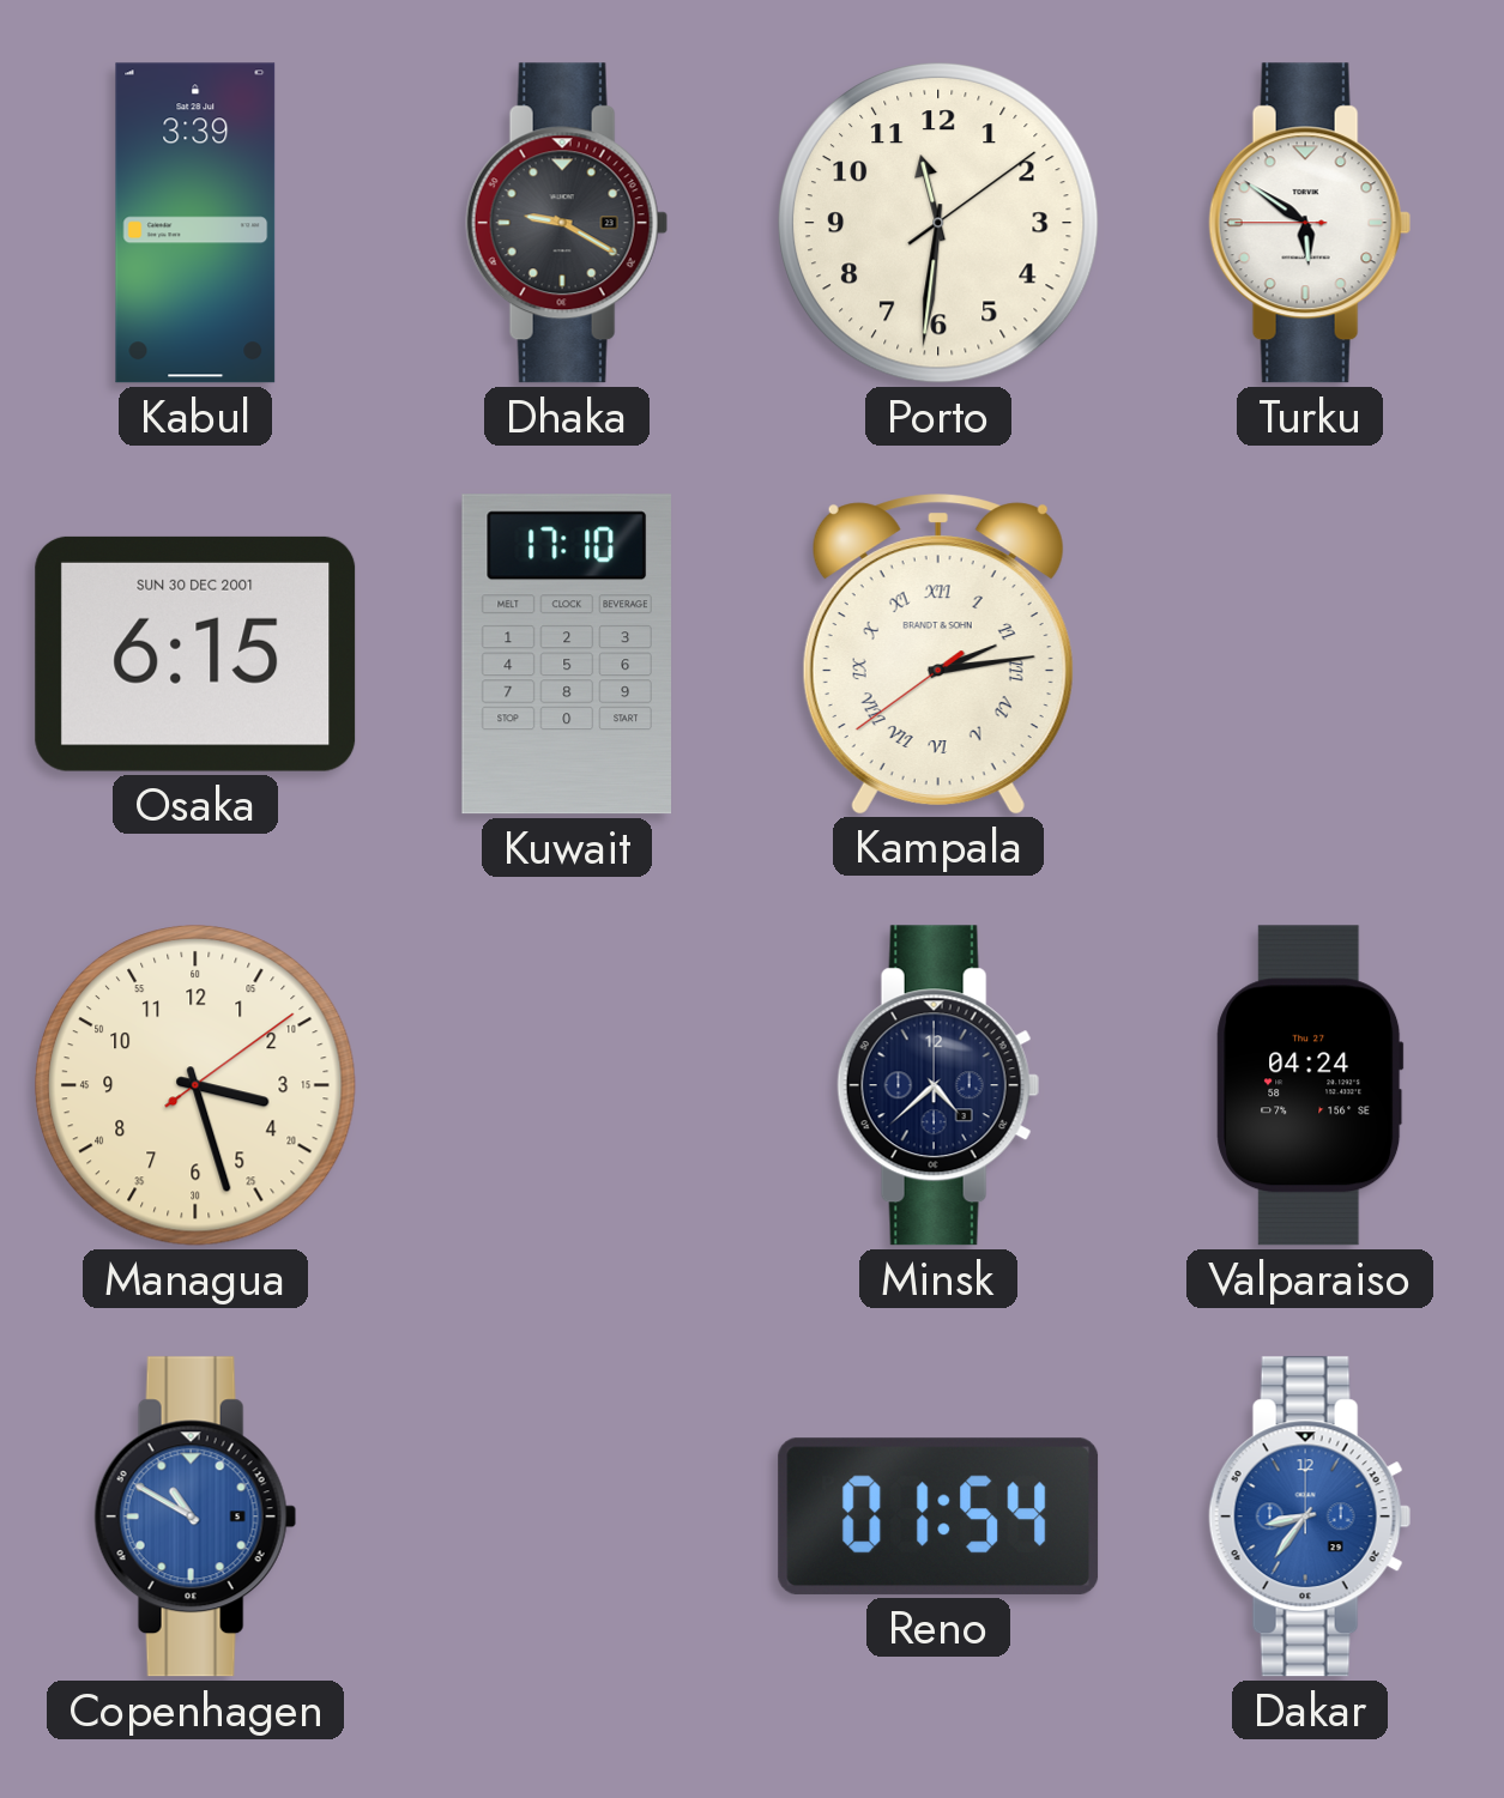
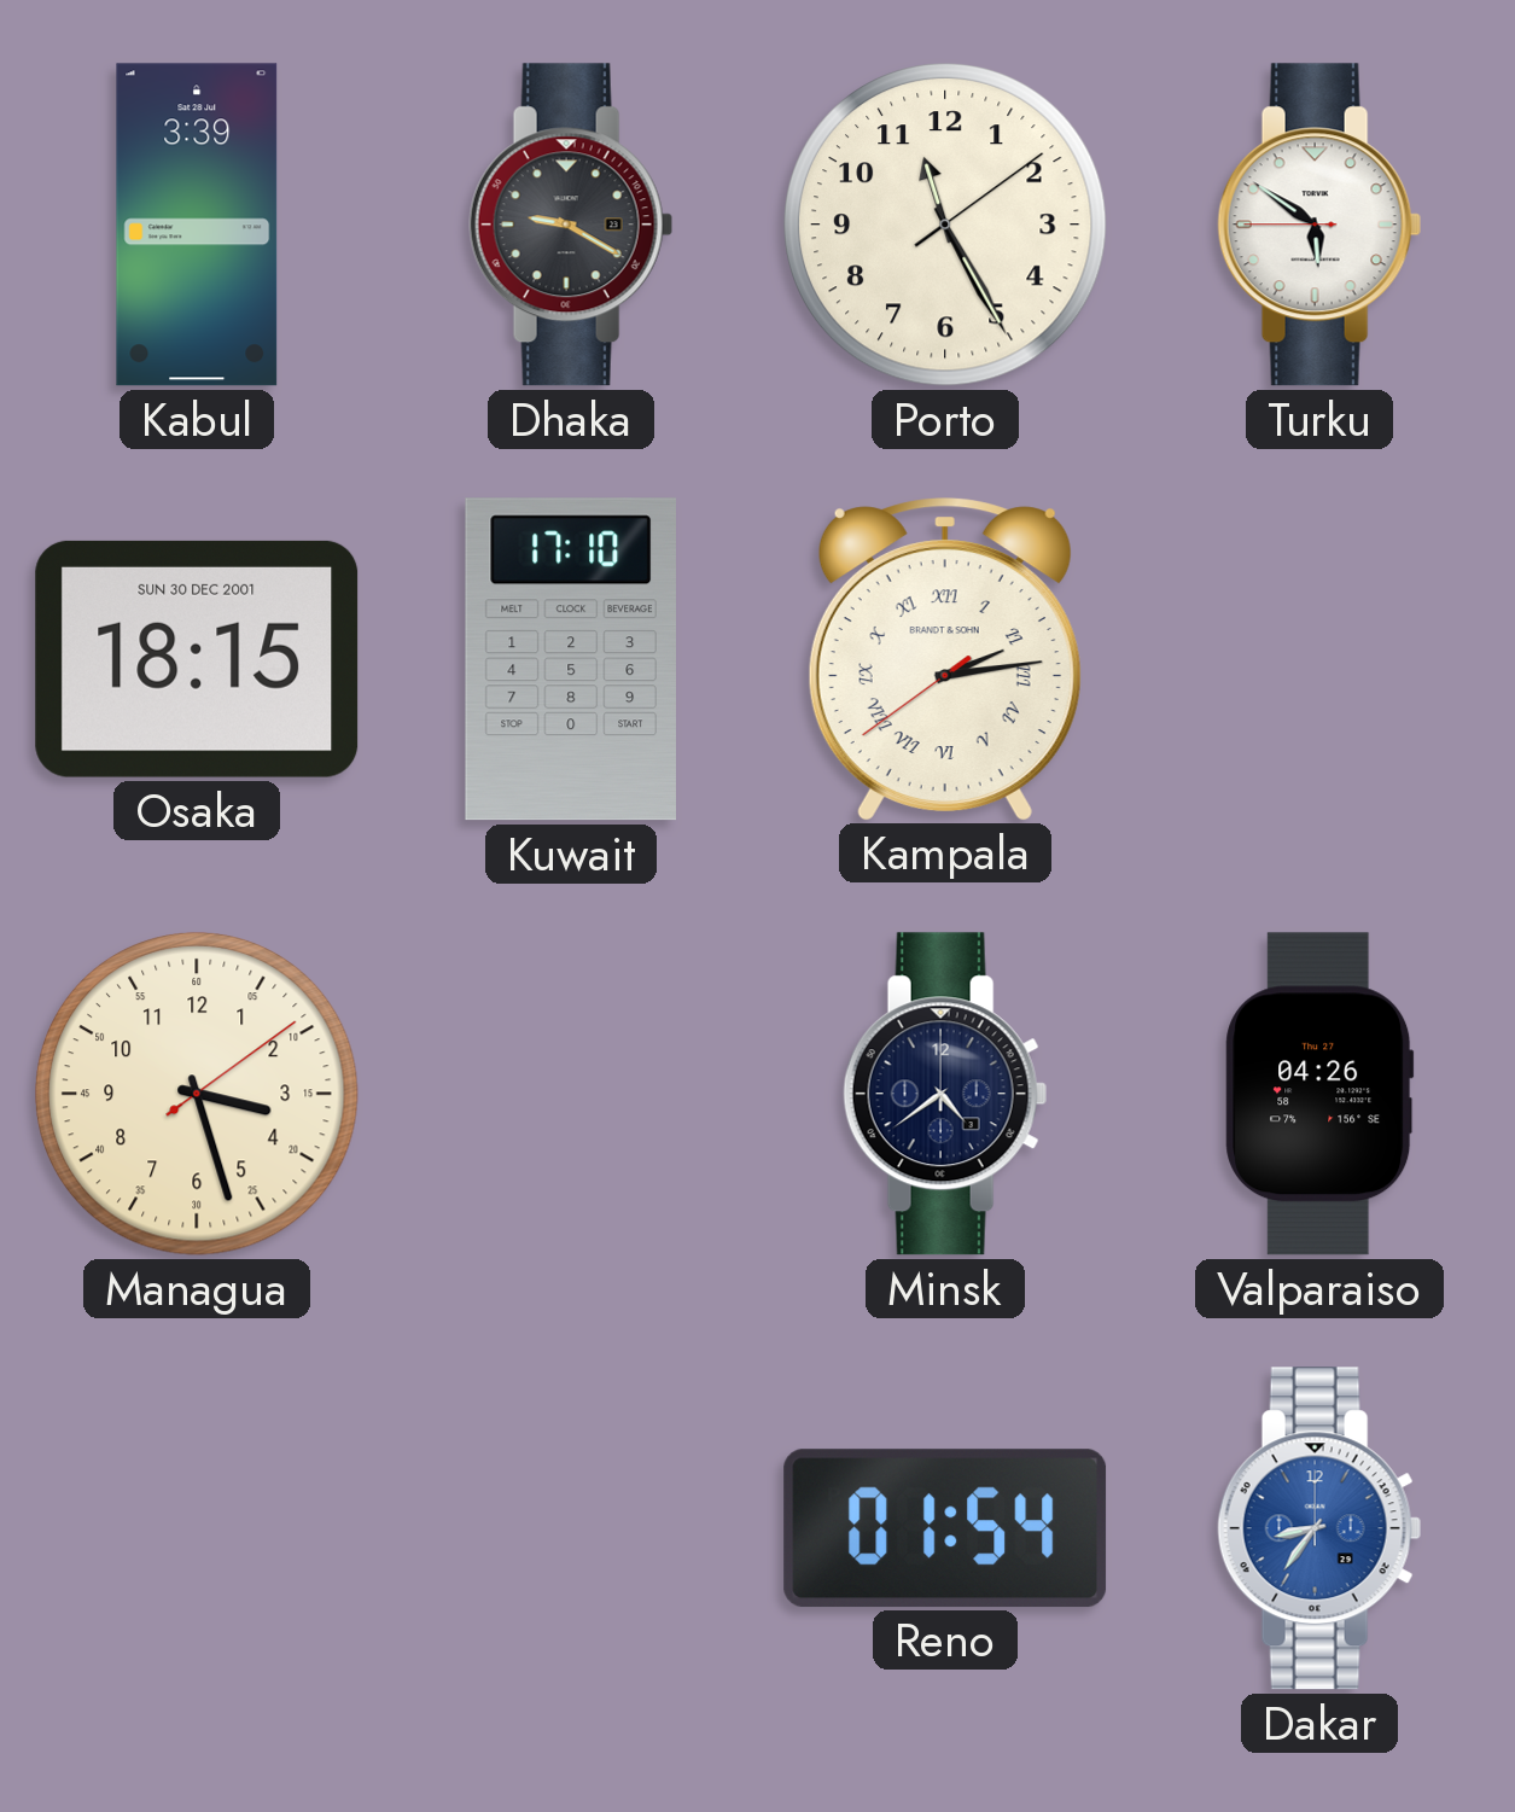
Porto: 11:31 -> 11:25
Osaka: 6:15 -> 18:15
Minsk: 4:38 -> 4:39
Valparaiso: 04:24 -> 04:26
Copenhagen: 10:50 -> none
